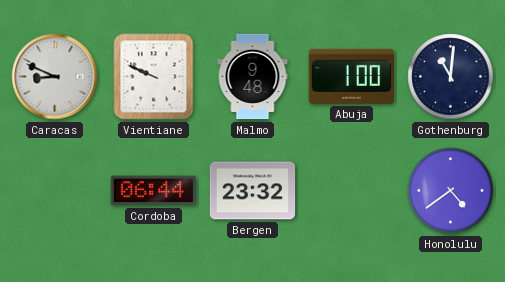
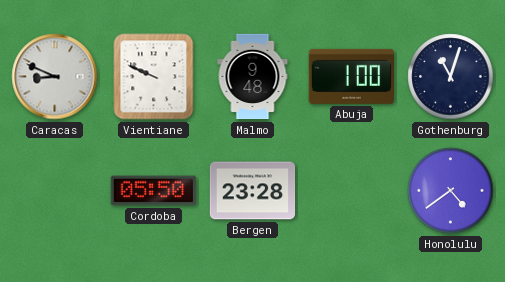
Gothenburg: 11:01 -> 11:03
Cordoba: 06:44 -> 05:50
Bergen: 23:32 -> 23:28
